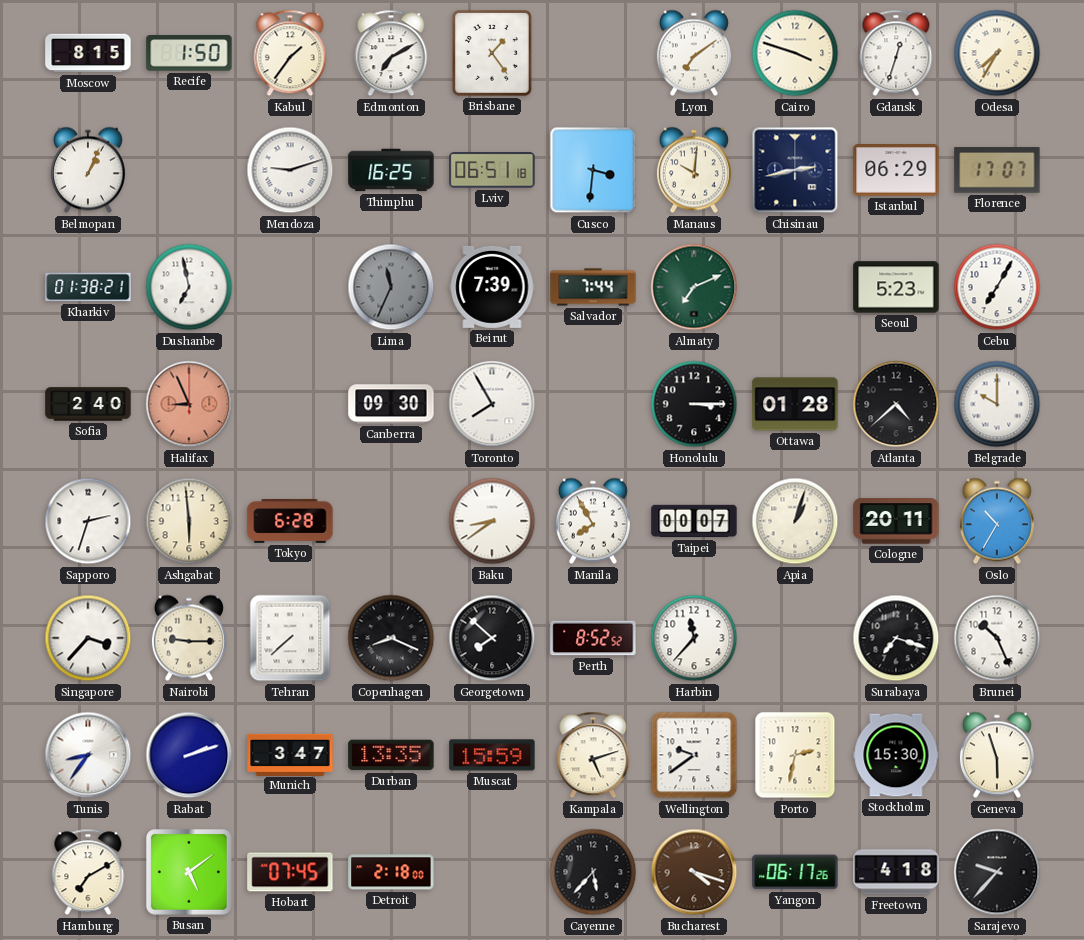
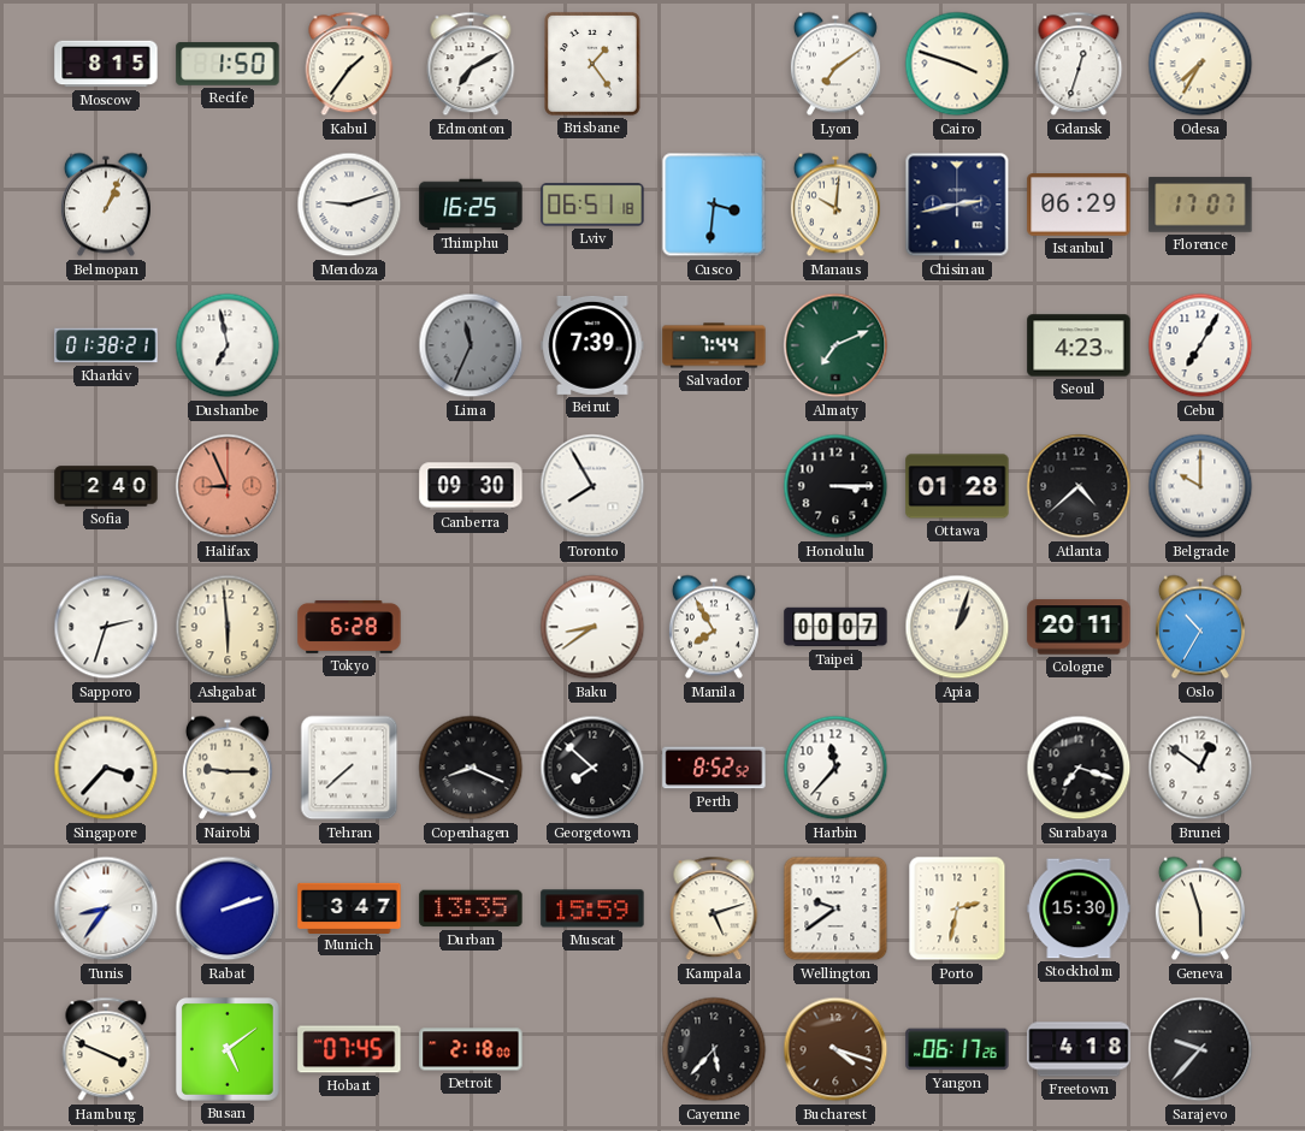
Seoul: 5:23 -> 4:23
Brunei: 10:26 -> 12:51
Hamburg: 7:10 -> 3:49
